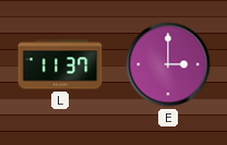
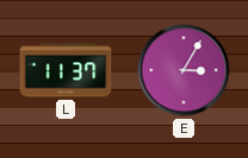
E: 3:00 -> 3:05
